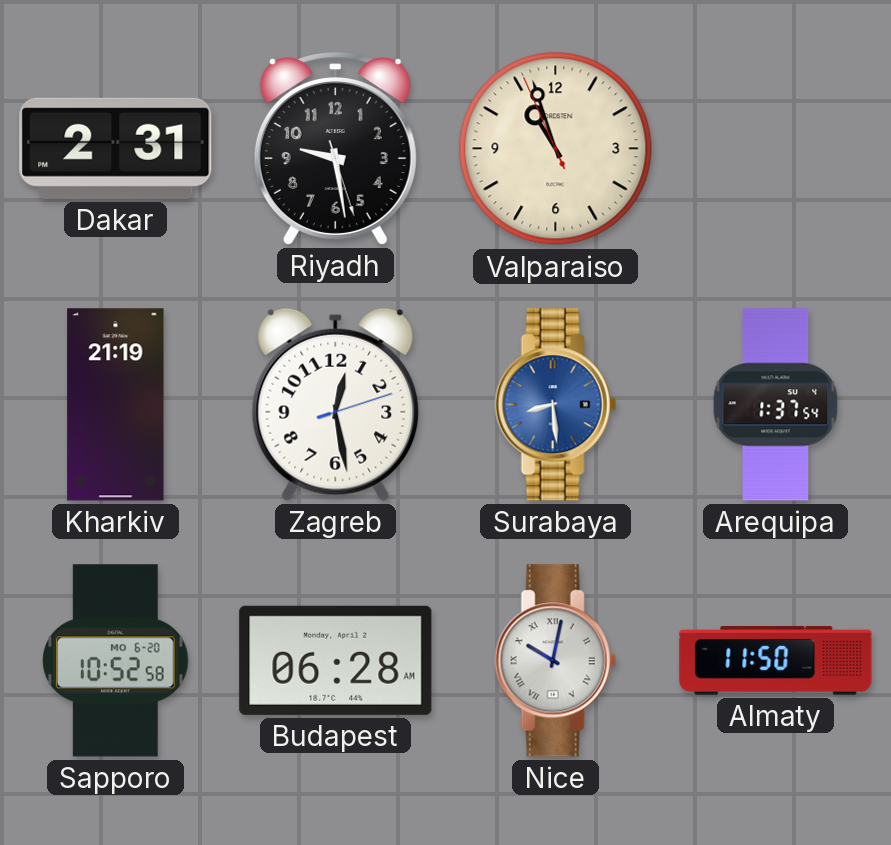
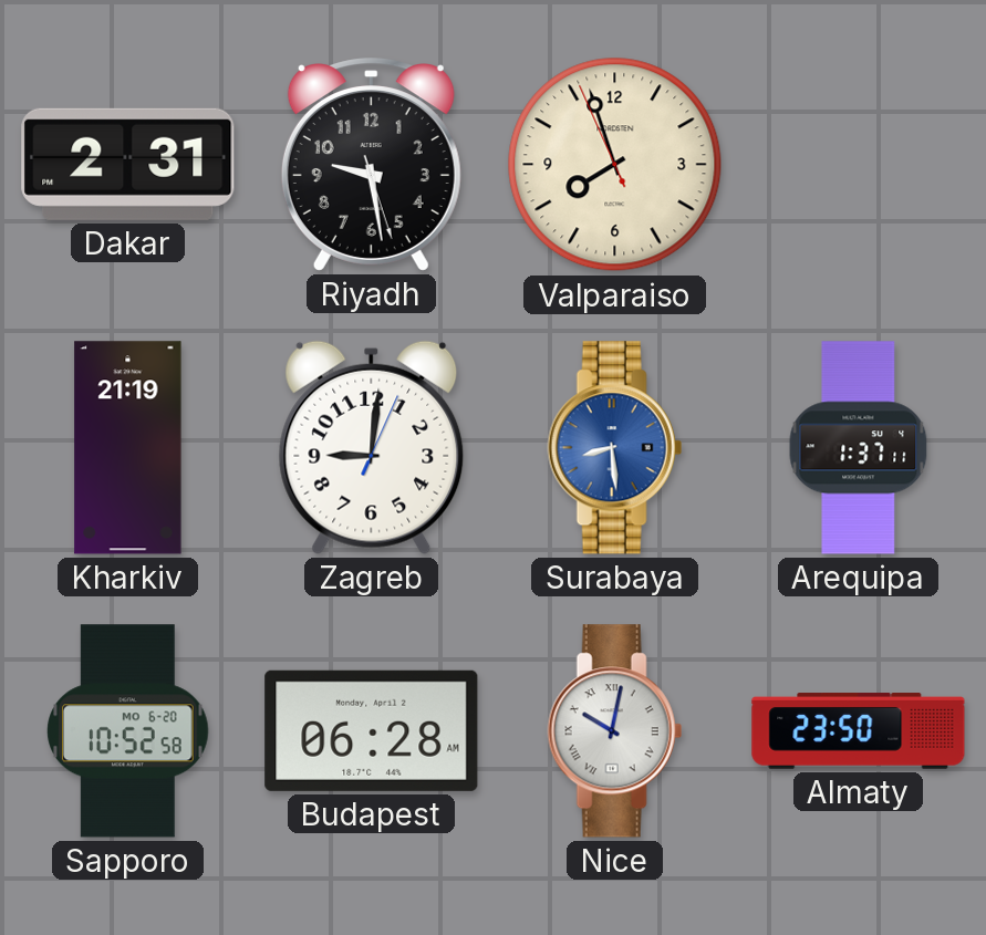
Valparaiso: 10:56 -> 7:56
Zagreb: 12:28 -> 9:01
Arequipa: 1:37:54 -> 1:37:11
Almaty: 11:50 -> 23:50
